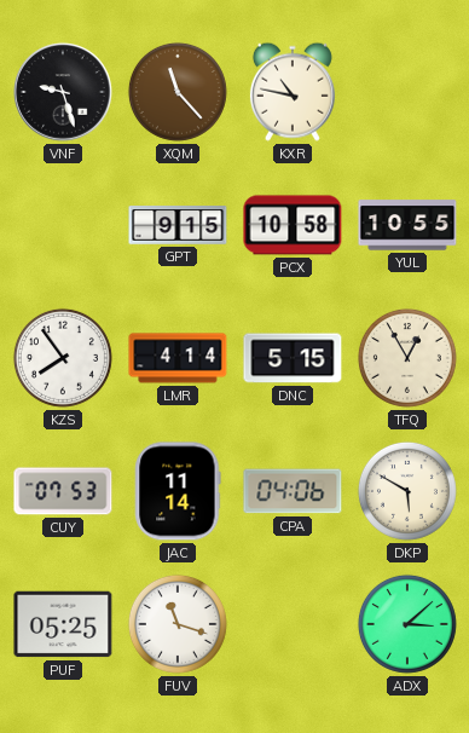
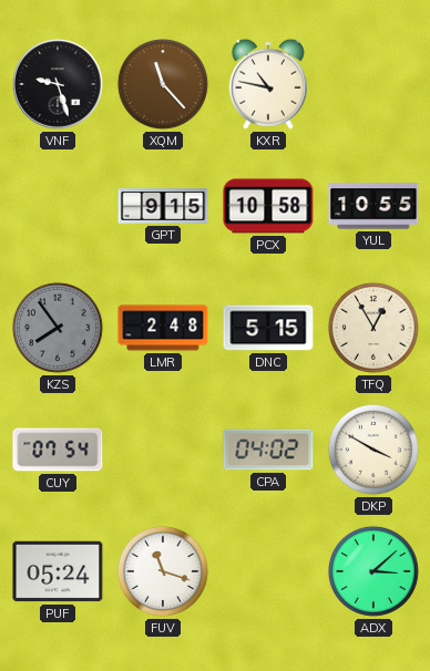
KZS dial: white -> grey
LMR: 4:14 -> 2:48
CUY: 07:53 -> 07:54
JAC: 11:14 -> none
CPA: 04:06 -> 04:02
DKP: 5:50 -> 3:50
PUF: 05:25 -> 05:24
